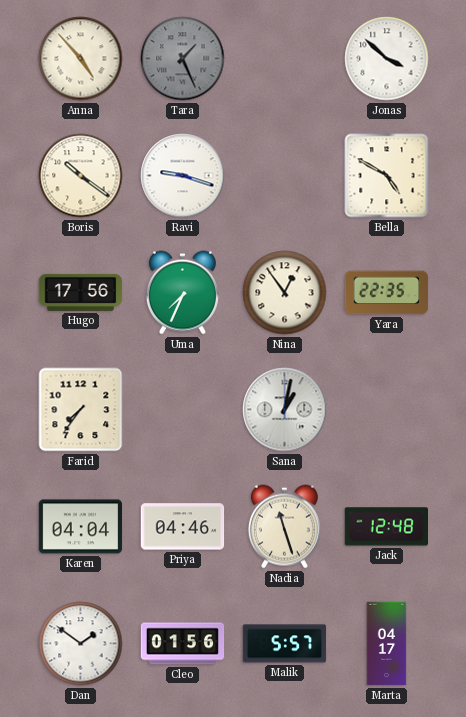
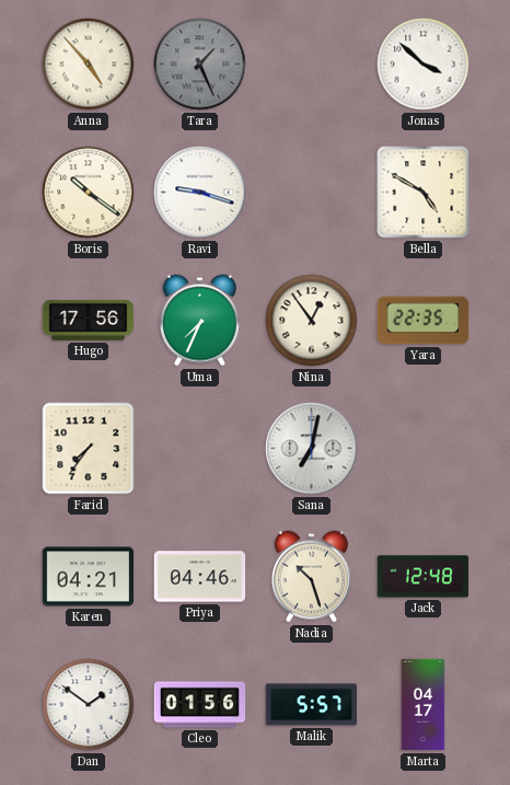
Sana: 1:02 -> 7:02
Karen: 04:04 -> 04:21
Nadia: 11:27 -> 10:27
